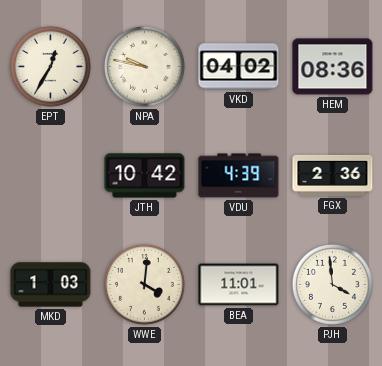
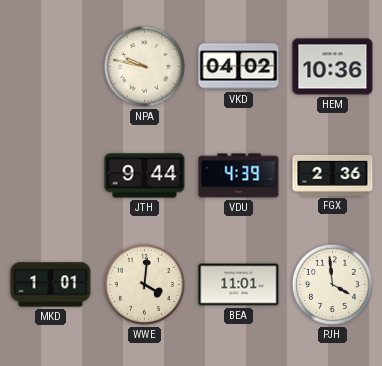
EPT: 12:35 -> none
HEM: 08:36 -> 10:36
JTH: 10:42 -> 9:44
MKD: 1:03 -> 1:01
